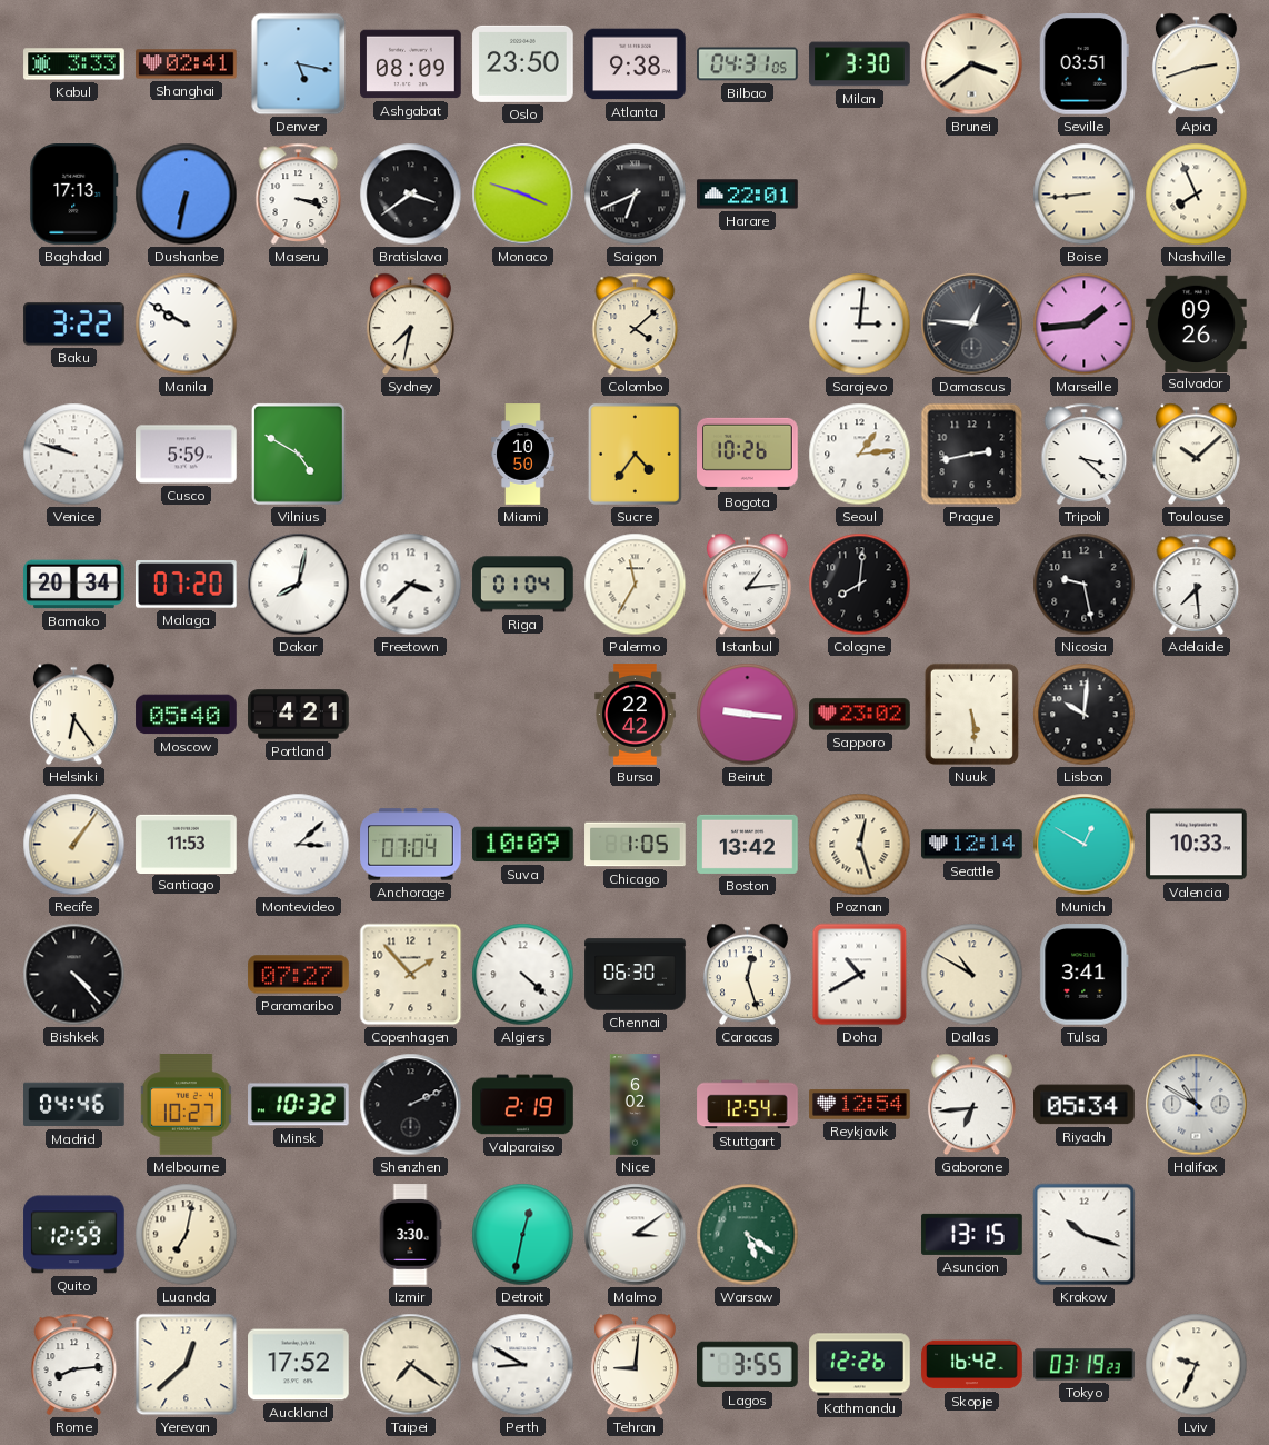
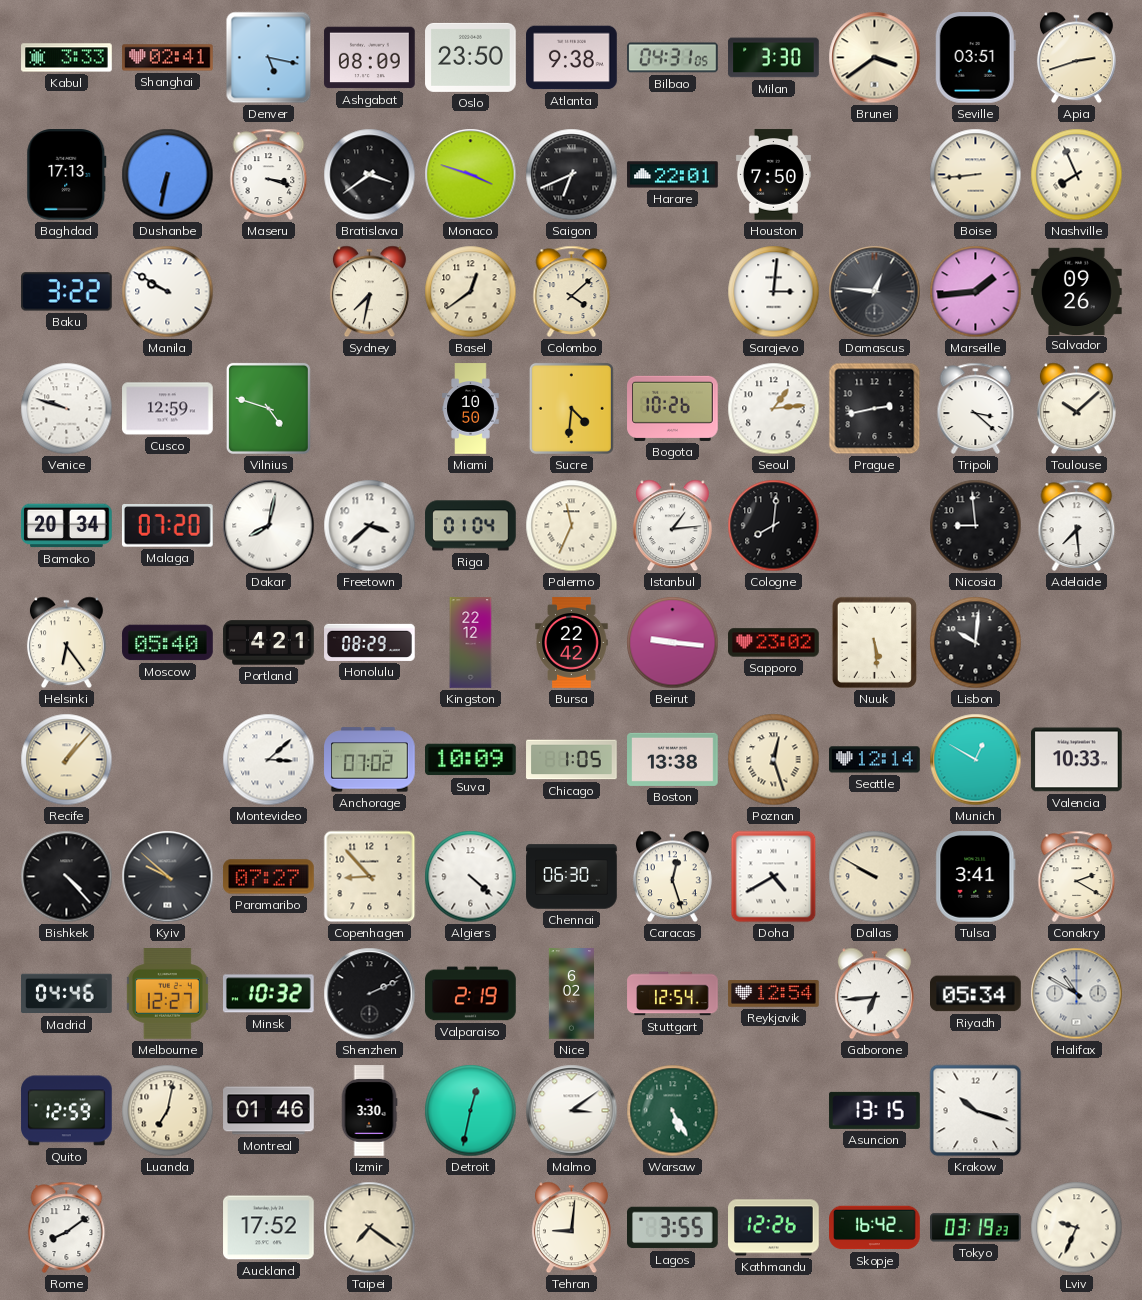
Houston: none -> 7:50
Basel: none -> 12:39
Cusco: 5:59 -> 12:59
Vilnius: 4:50 -> 4:48
Sucre: 4:36 -> 4:31
Palermo: 11:35 -> 11:34
Nicosia: 9:28 -> 8:59
Honolulu: none -> 08:29
Kingston: none -> 22:12
Recife: 1:06 -> 1:07
Santiago: 11:53 -> none
Anchorage: 07:04 -> 07:02
Boston: 13:42 -> 13:38
Kyiv: none -> 9:52
Copenhagen: 1:53 -> 8:53
Doha: 10:40 -> 4:40
Dallas: 10:50 -> 9:50
Conakry: none -> 2:20
Melbourne: 10:27 -> 12:27
Montreal: none -> 01:46
Warsaw: 5:21 -> 5:25
Rome: 8:14 -> 8:09
Yerevan: 12:38 -> none
Perth: 8:50 -> none
